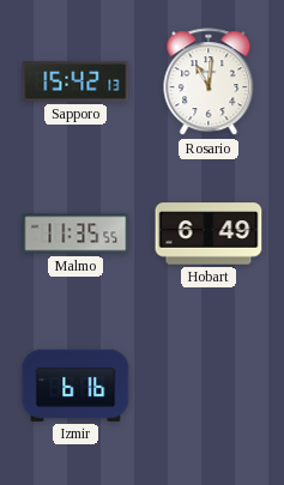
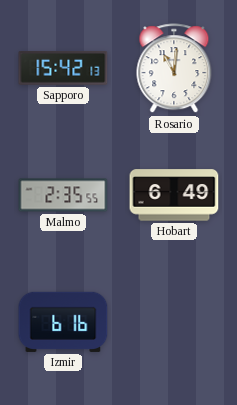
Malmo: 11:35 -> 2:35
